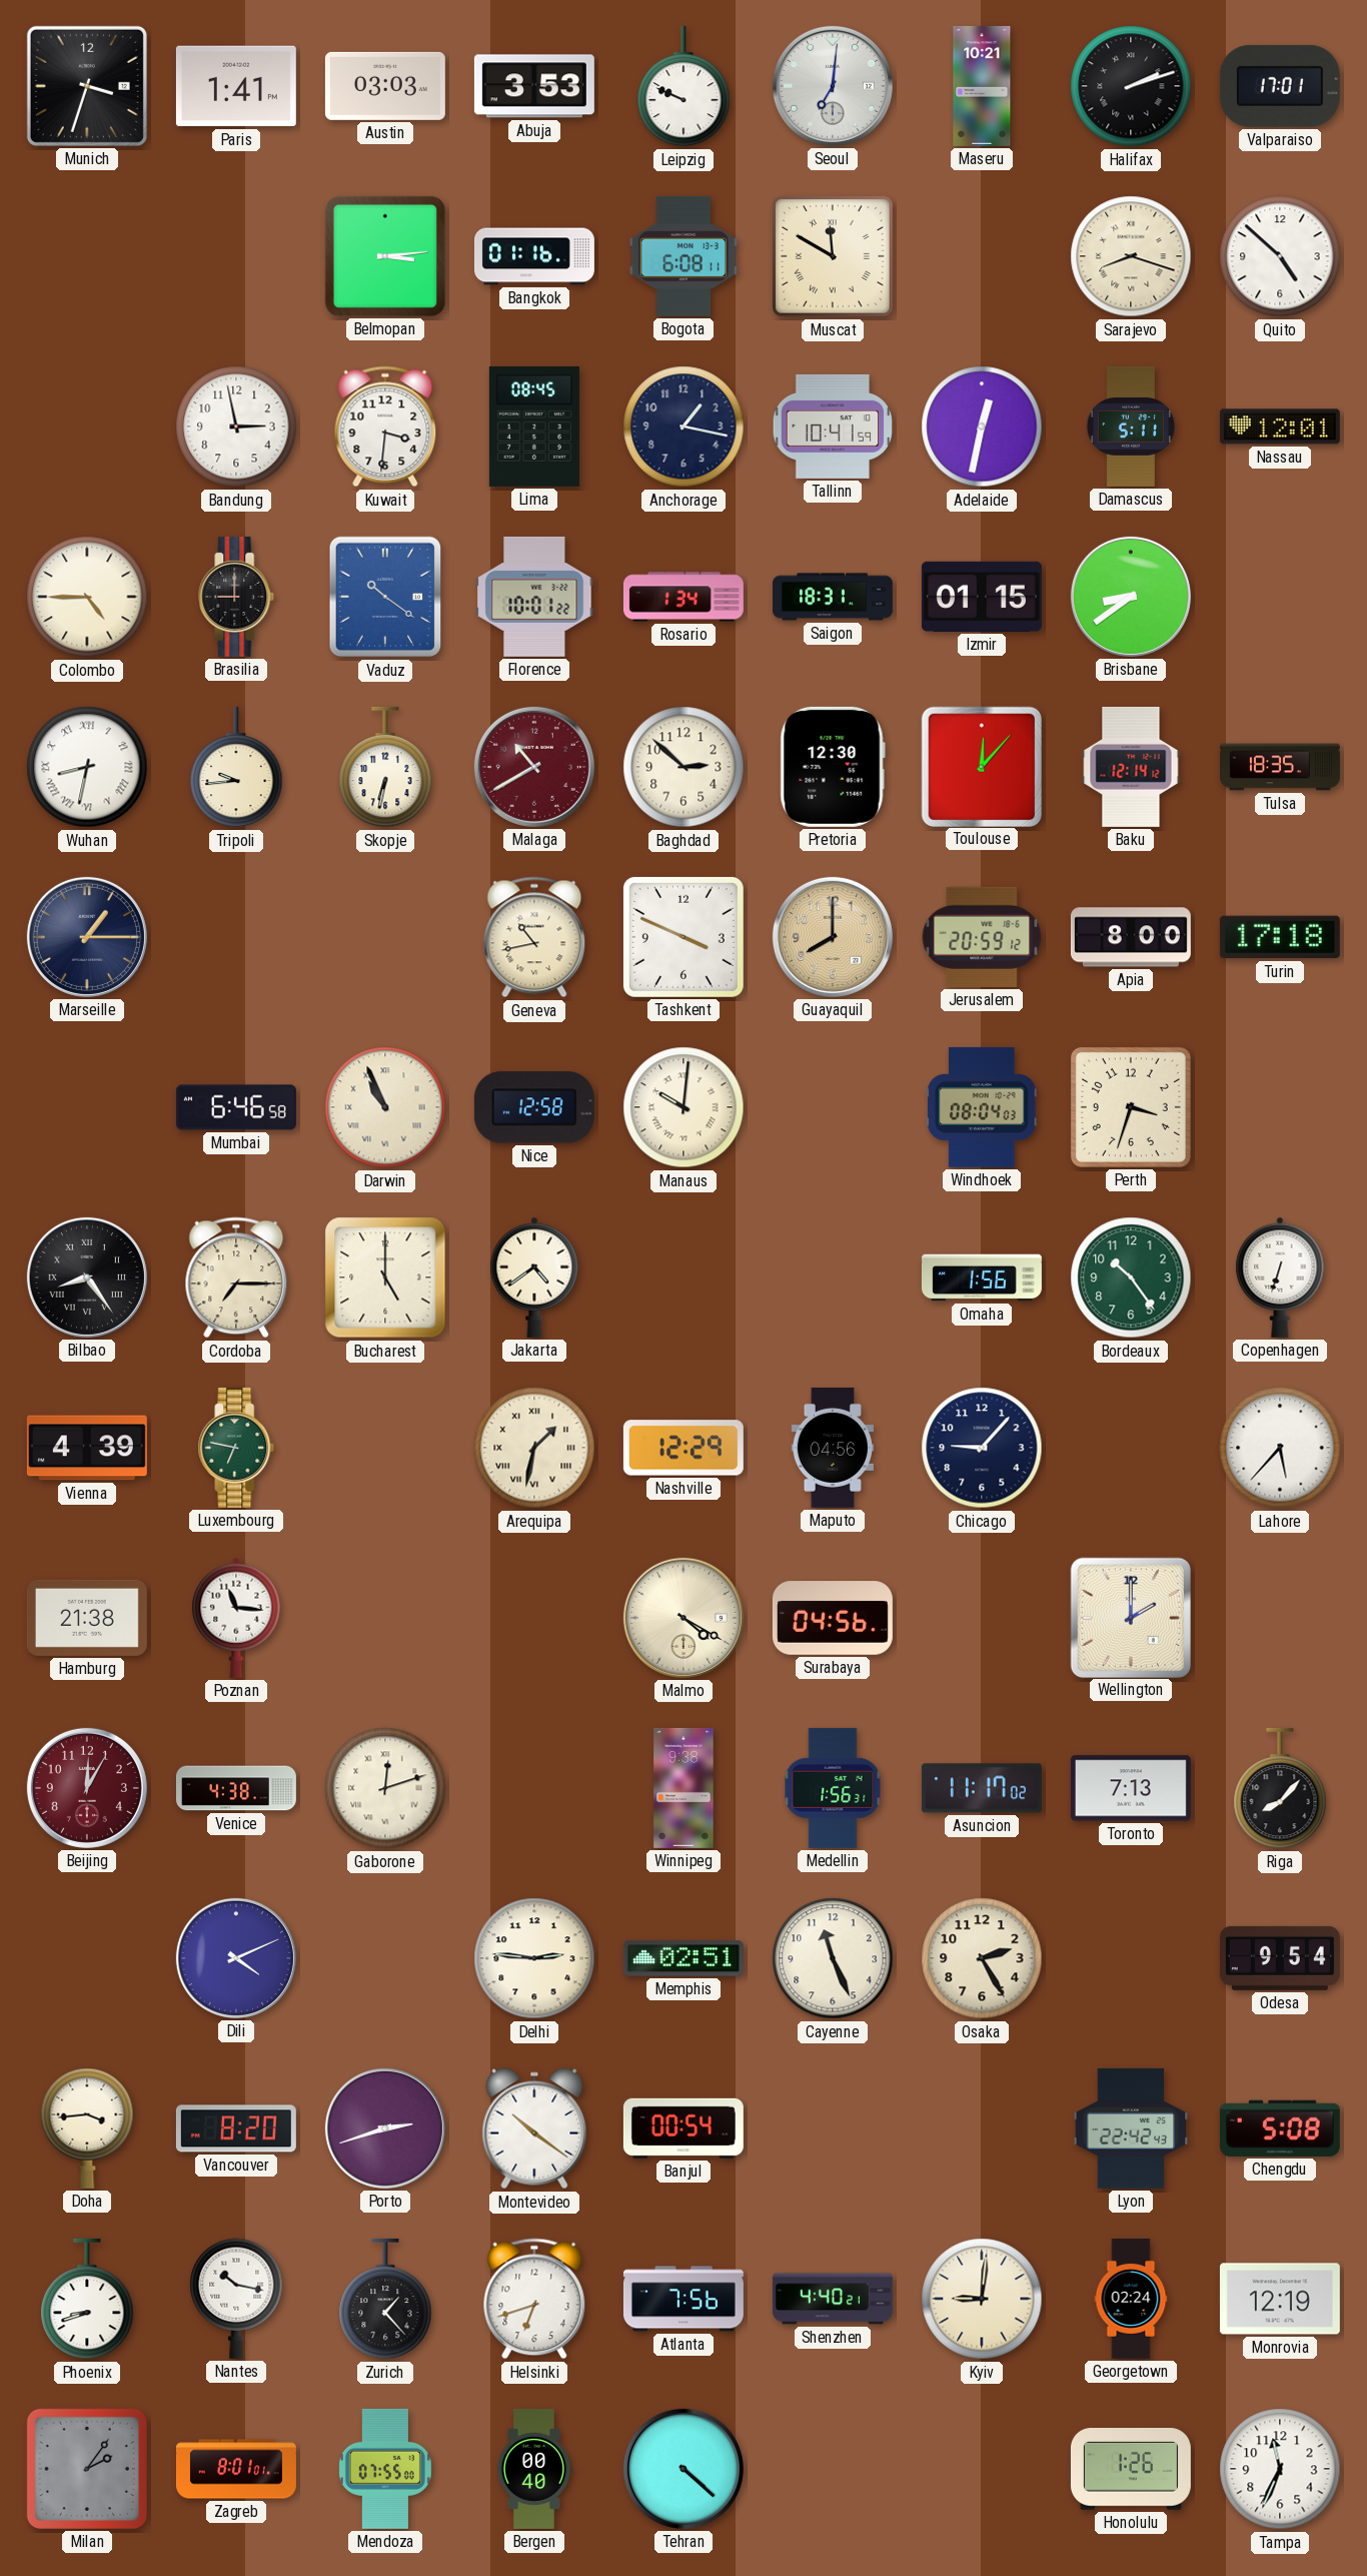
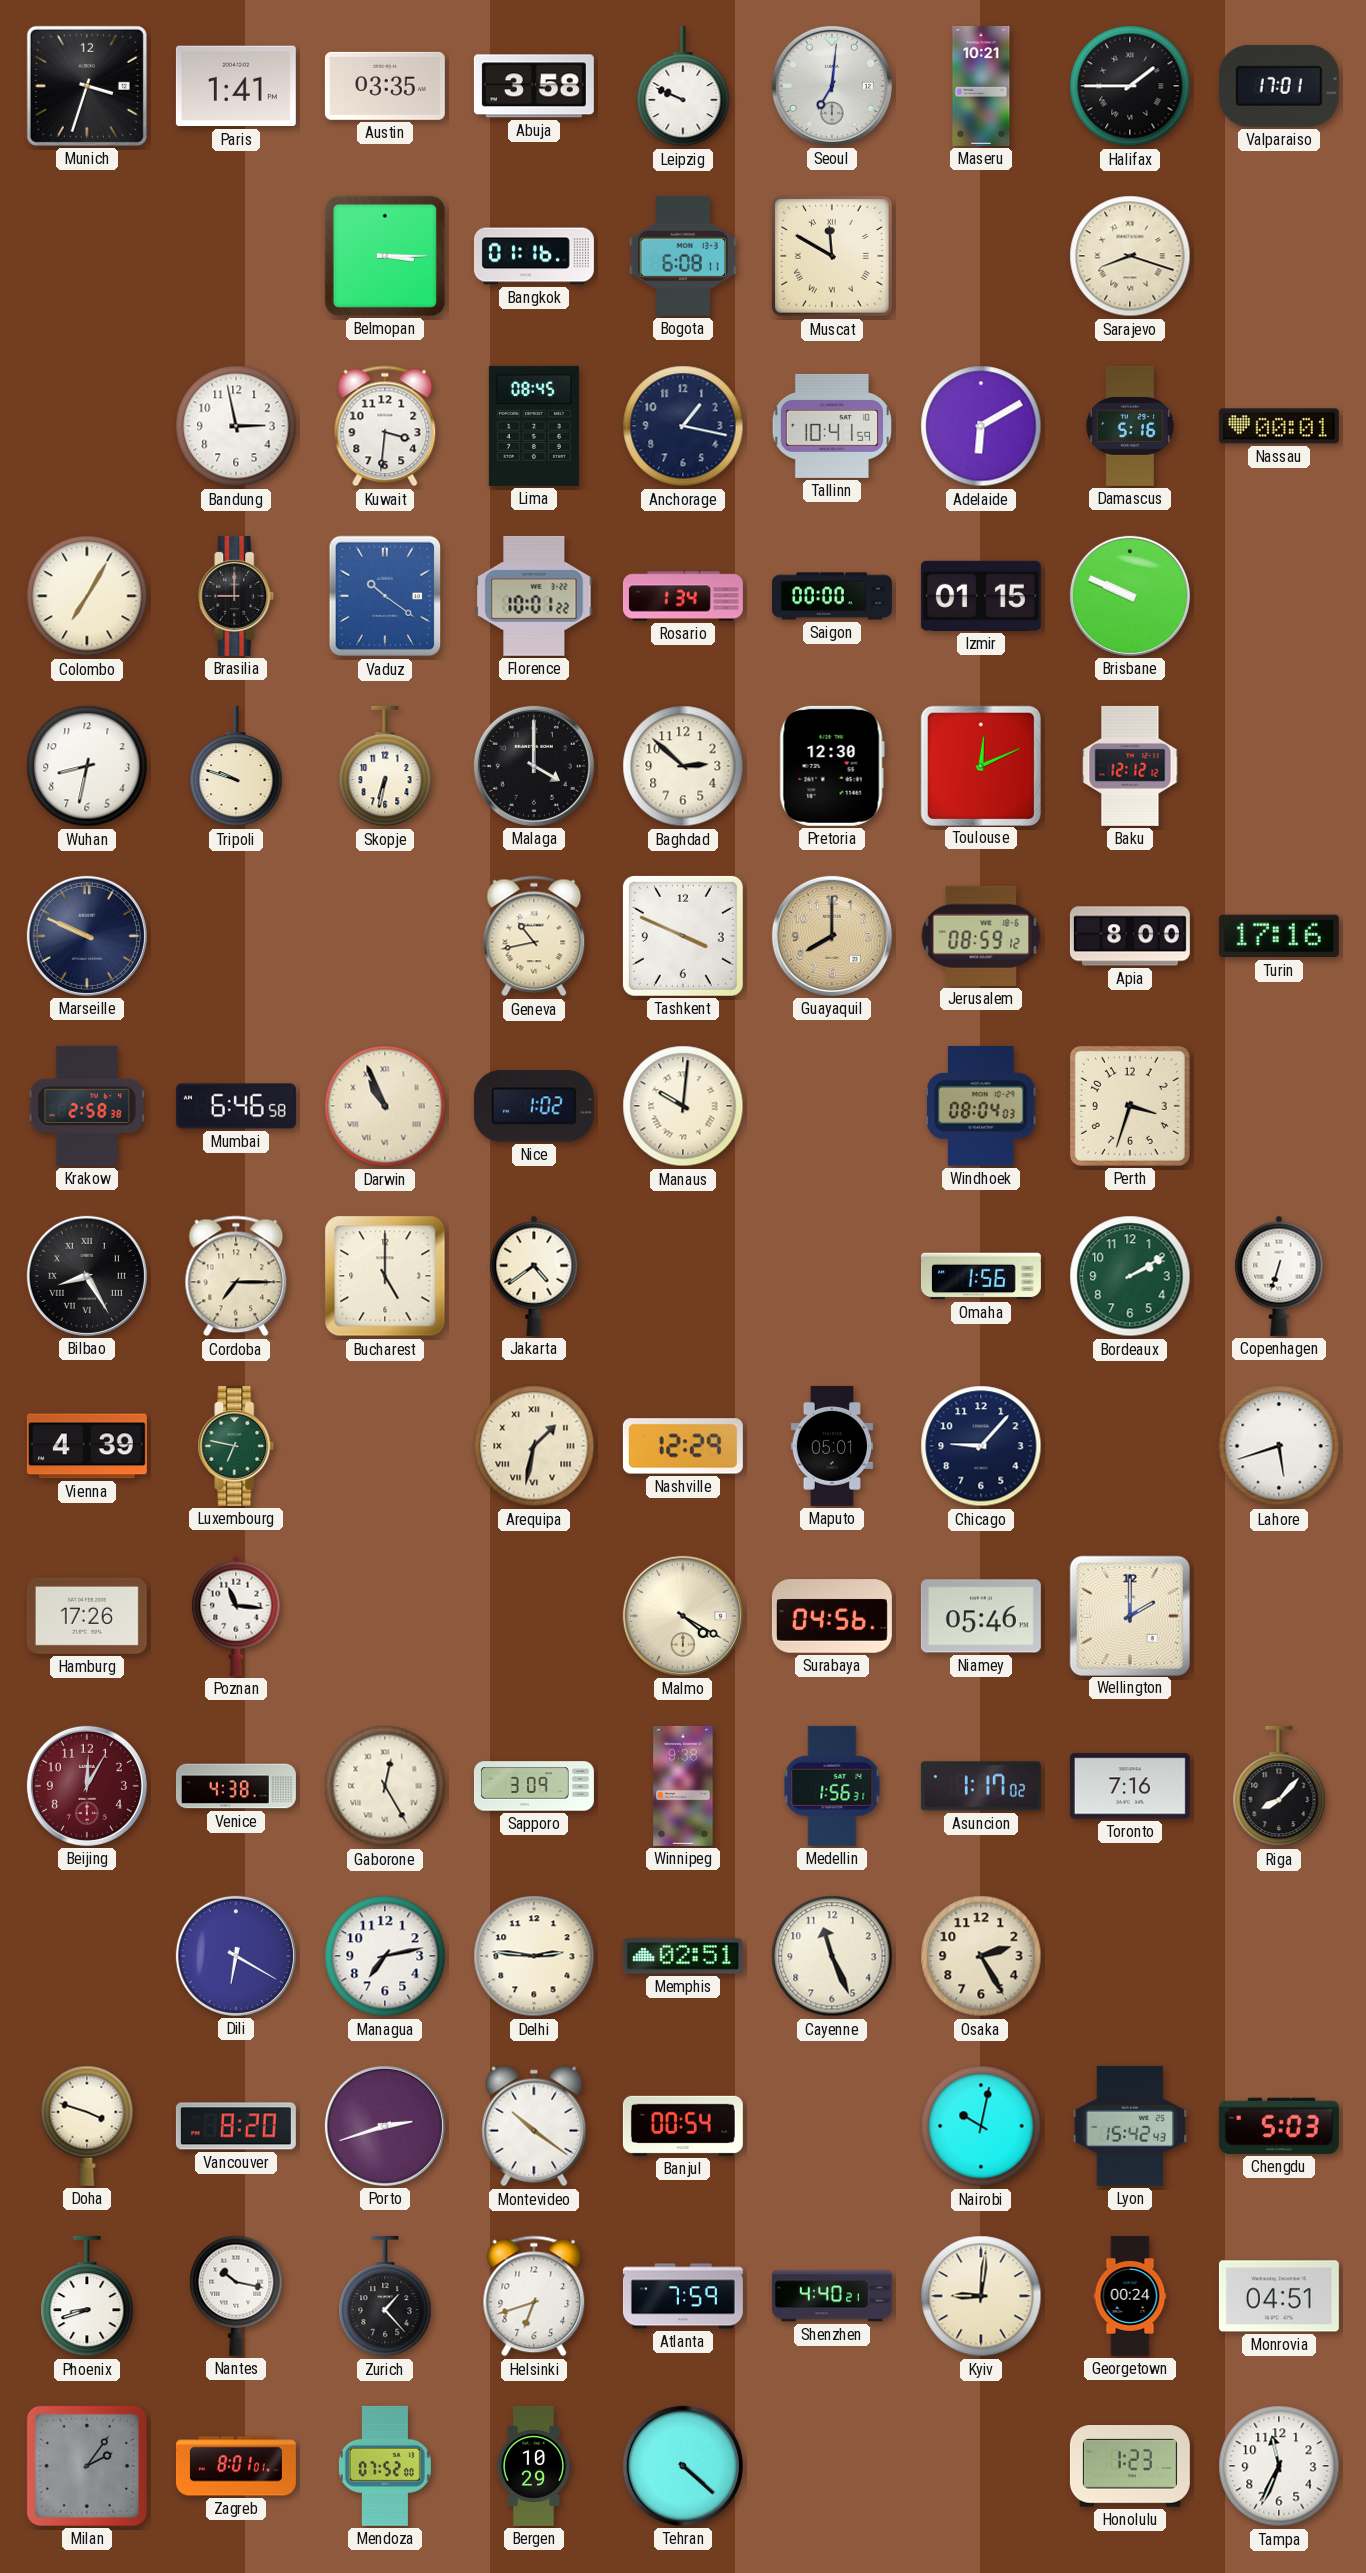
Austin: 03:03 -> 03:35
Abuja: 3:53 -> 3:58
Halifax: 2:12 -> 1:45
Belmopan: 3:14 -> 3:15
Quito: 4:52 -> none
Adelaide: 12:32 -> 6:10
Damascus: 5:11 -> 5:16
Nassau: 12:01 -> 00:01
Colombo: 4:45 -> 7:05
Saigon: 18:31 -> 00:00
Brisbane: 8:39 -> 9:49
Wuhan numerals: Roman -> Arabic
Tripoli: 9:44 -> 9:48
Malaga: 10:40 -> 4:00
Malaga dial: burgundy -> black
Toulouse: 12:07 -> 12:11
Baku: 12:14 -> 12:12
Tulsa: 18:35 -> none
Marseille: 1:15 -> 9:49
Jerusalem: 20:59 -> 08:59
Turin: 17:18 -> 17:16
Krakow: none -> 2:58
Nice: 12:58 -> 1:02
Bilbao: 8:24 -> 8:25
Bordeaux: 10:24 -> 2:10
Maputo: 04:56 -> 05:01
Lahore: 5:37 -> 5:42
Hamburg: 21:38 -> 17:26
Niamey: none -> 05:46
Gaborone: 12:12 -> 12:25
Sapporo: none -> 3:09
Asuncion: 11:17 -> 1:17
Toronto: 7:13 -> 7:16
Dili: 4:11 -> 6:20
Managua: none -> 7:13
Odesa: 9:54 -> none
Doha: 3:44 -> 3:48
Nairobi: none -> 10:02
Lyon: 22:42 -> 15:42
Chengdu: 5:08 -> 5:03
Atlanta: 7:56 -> 7:59
Georgetown: 02:24 -> 00:24
Monrovia: 12:19 -> 04:51
Mendoza: 07:55 -> 07:52
Bergen: 00:40 -> 10:29
Honolulu: 1:26 -> 1:23
